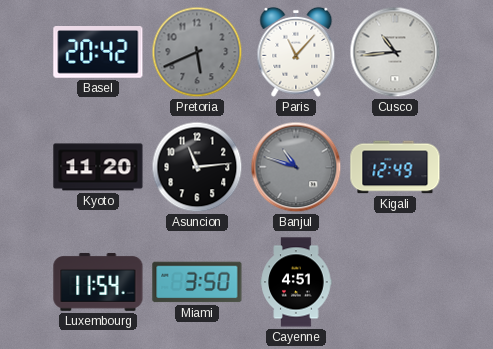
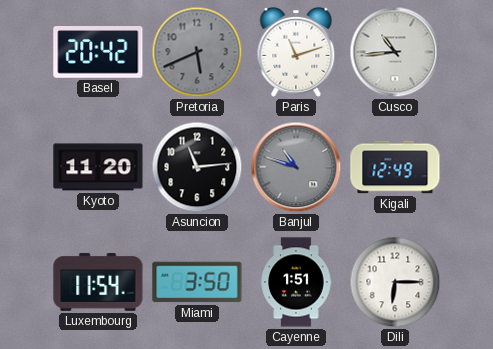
Paris: 11:07 -> 11:12
Cayenne: 4:51 -> 1:51
Dili: none -> 6:15
